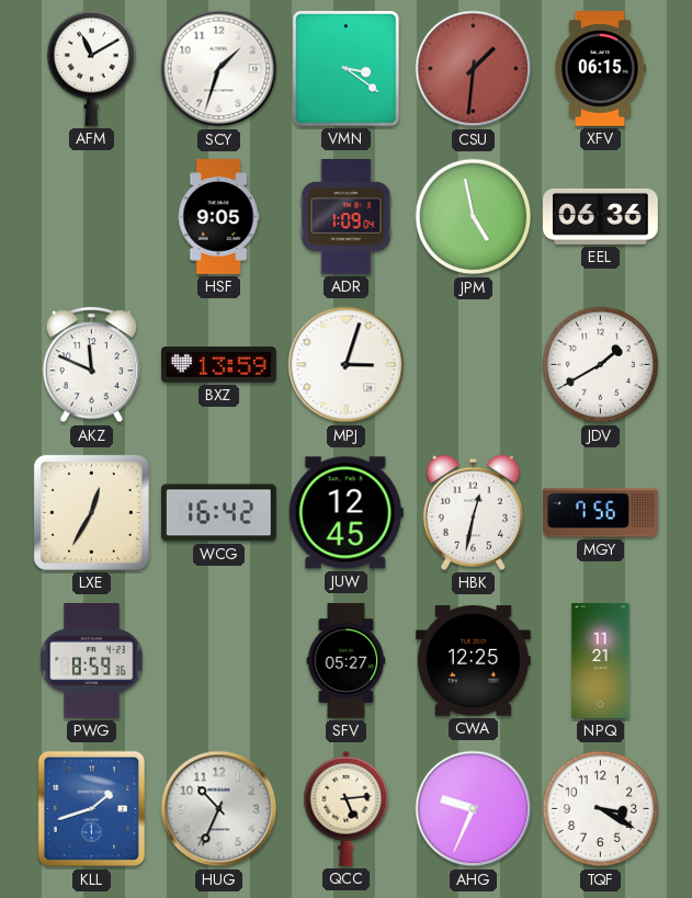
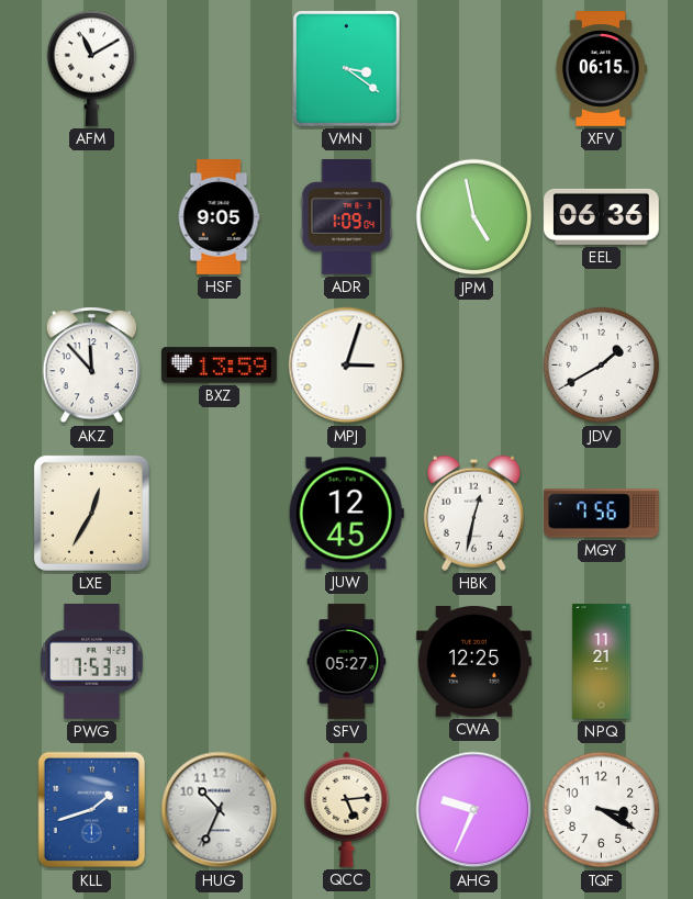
SCY: 1:33 -> none
CSU: 1:31 -> none
AKZ: 11:49 -> 11:53
WCG: 16:42 -> none
PWG: 8:59 -> 7:53
